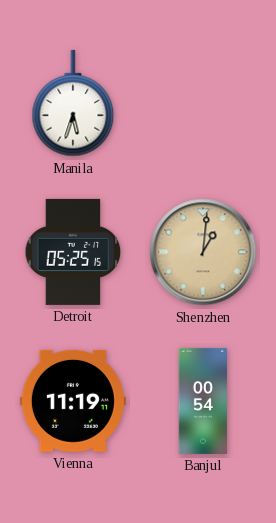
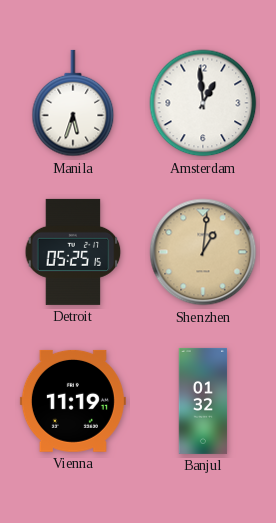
Amsterdam: none -> 12:59
Banjul: 00:54 -> 01:32
